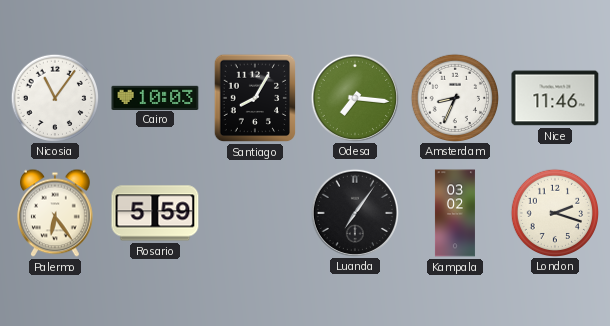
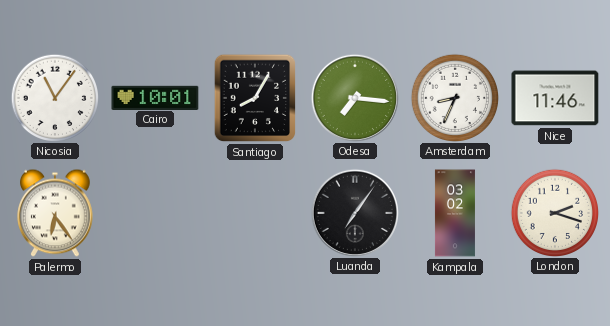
Cairo: 10:03 -> 10:01
Rosario: 5:59 -> none
